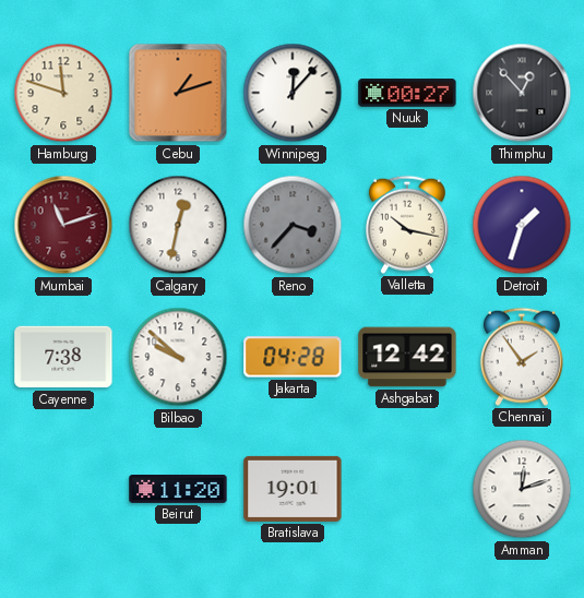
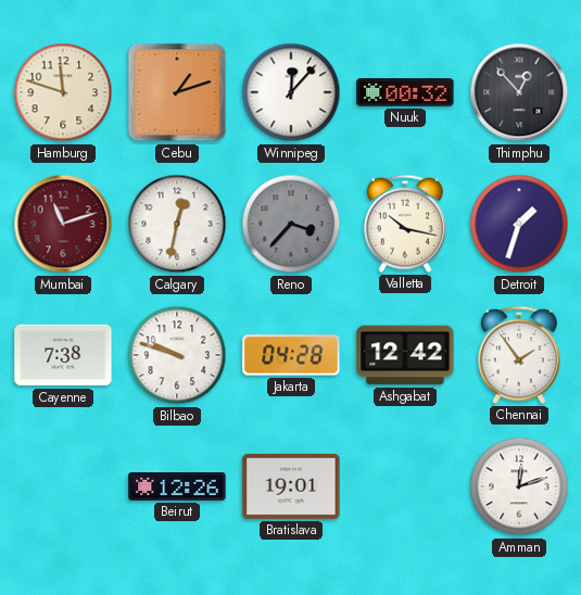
Nuuk: 00:27 -> 00:32
Bilbao: 9:52 -> 9:48
Beirut: 11:20 -> 12:26
